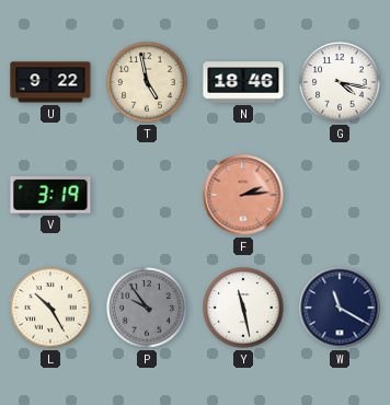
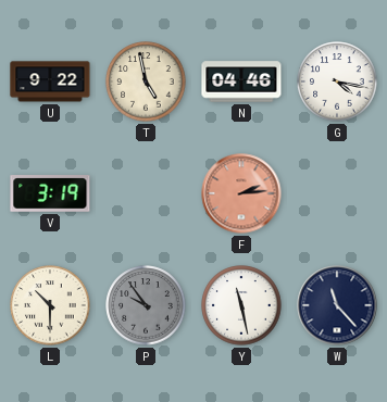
N: 18:46 -> 04:46
L: 10:25 -> 10:30
W: 11:20 -> 11:23
